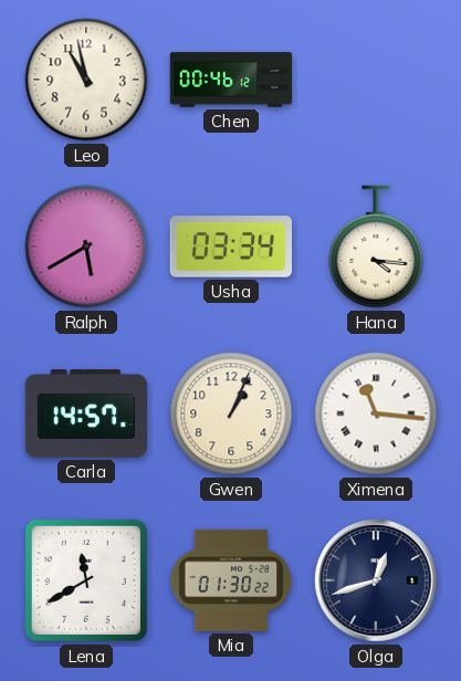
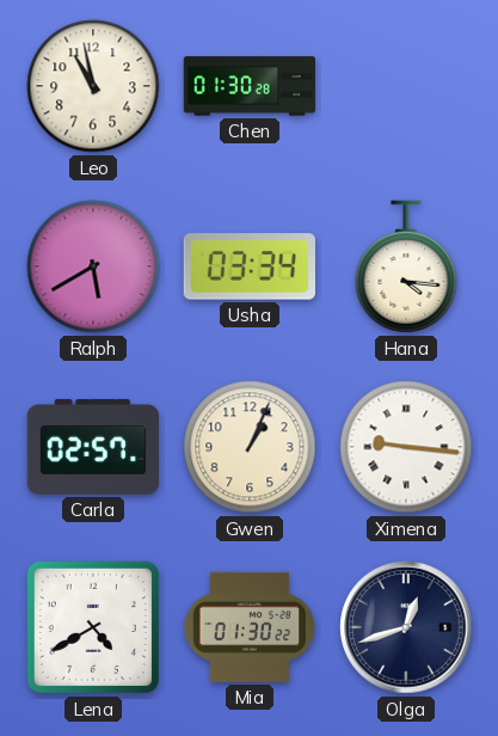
Chen: 00:46 -> 01:30
Carla: 14:57 -> 02:57
Ximena: 11:16 -> 9:16
Lena: 11:40 -> 4:40
